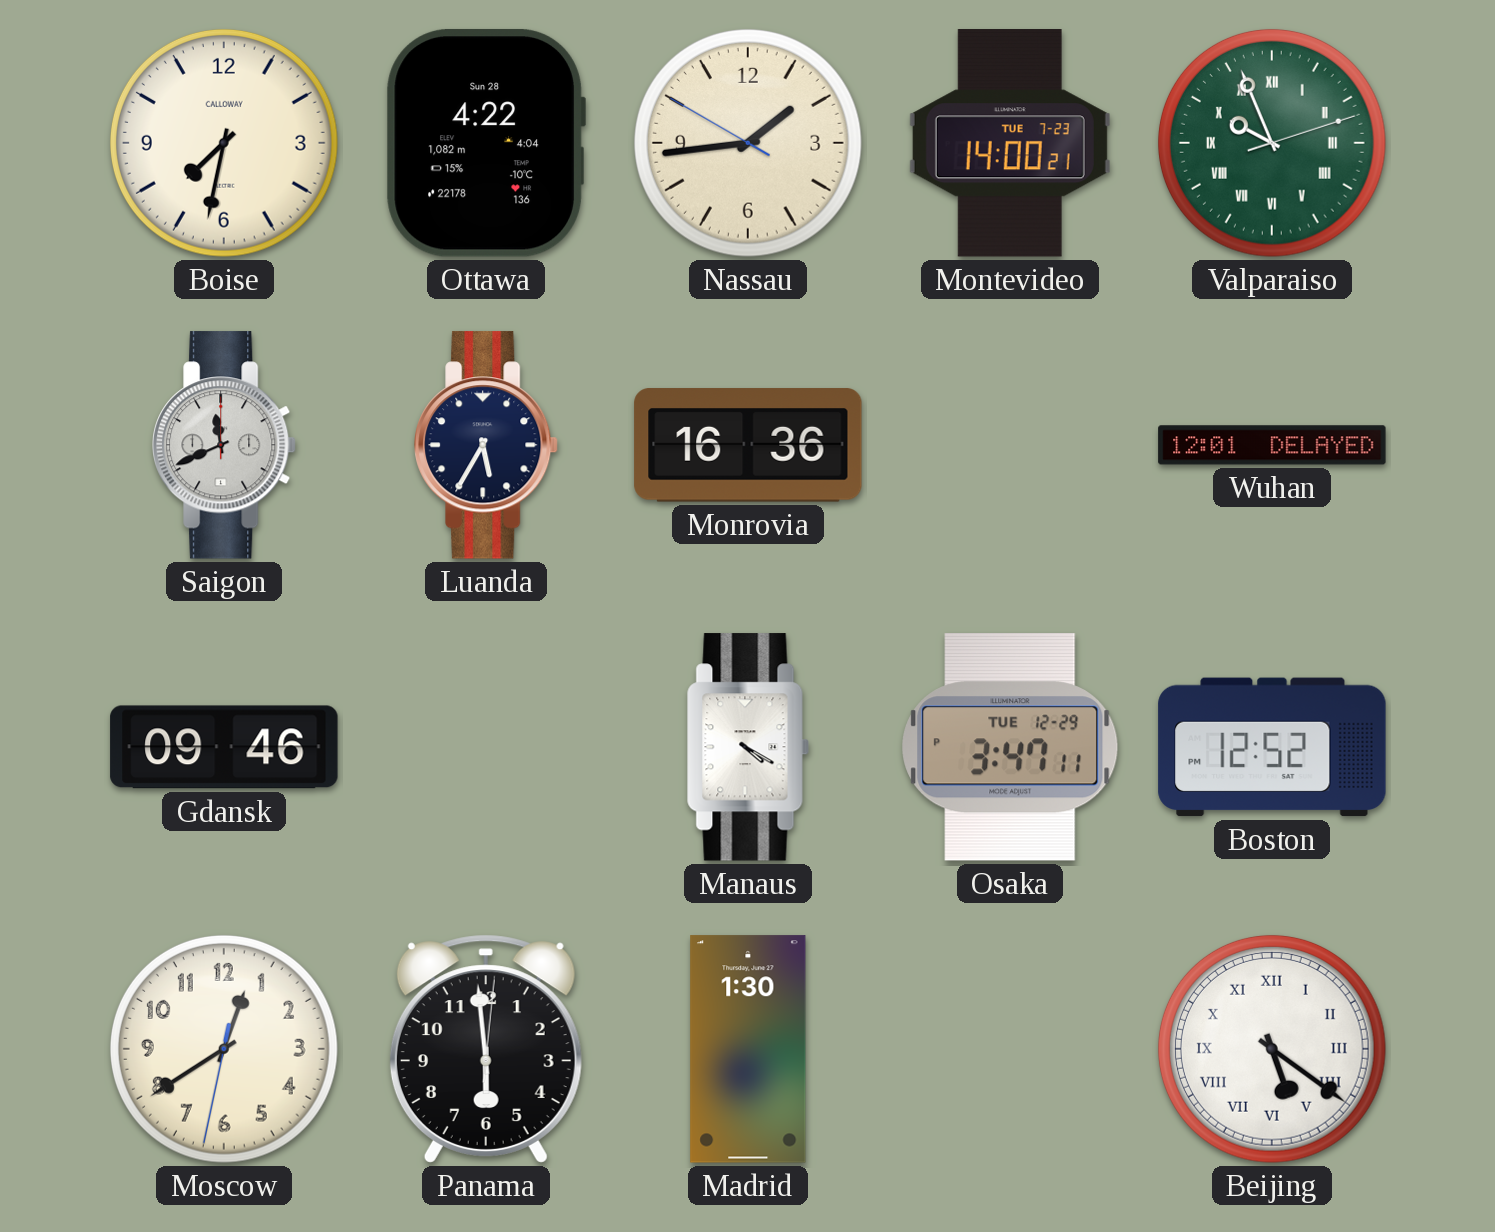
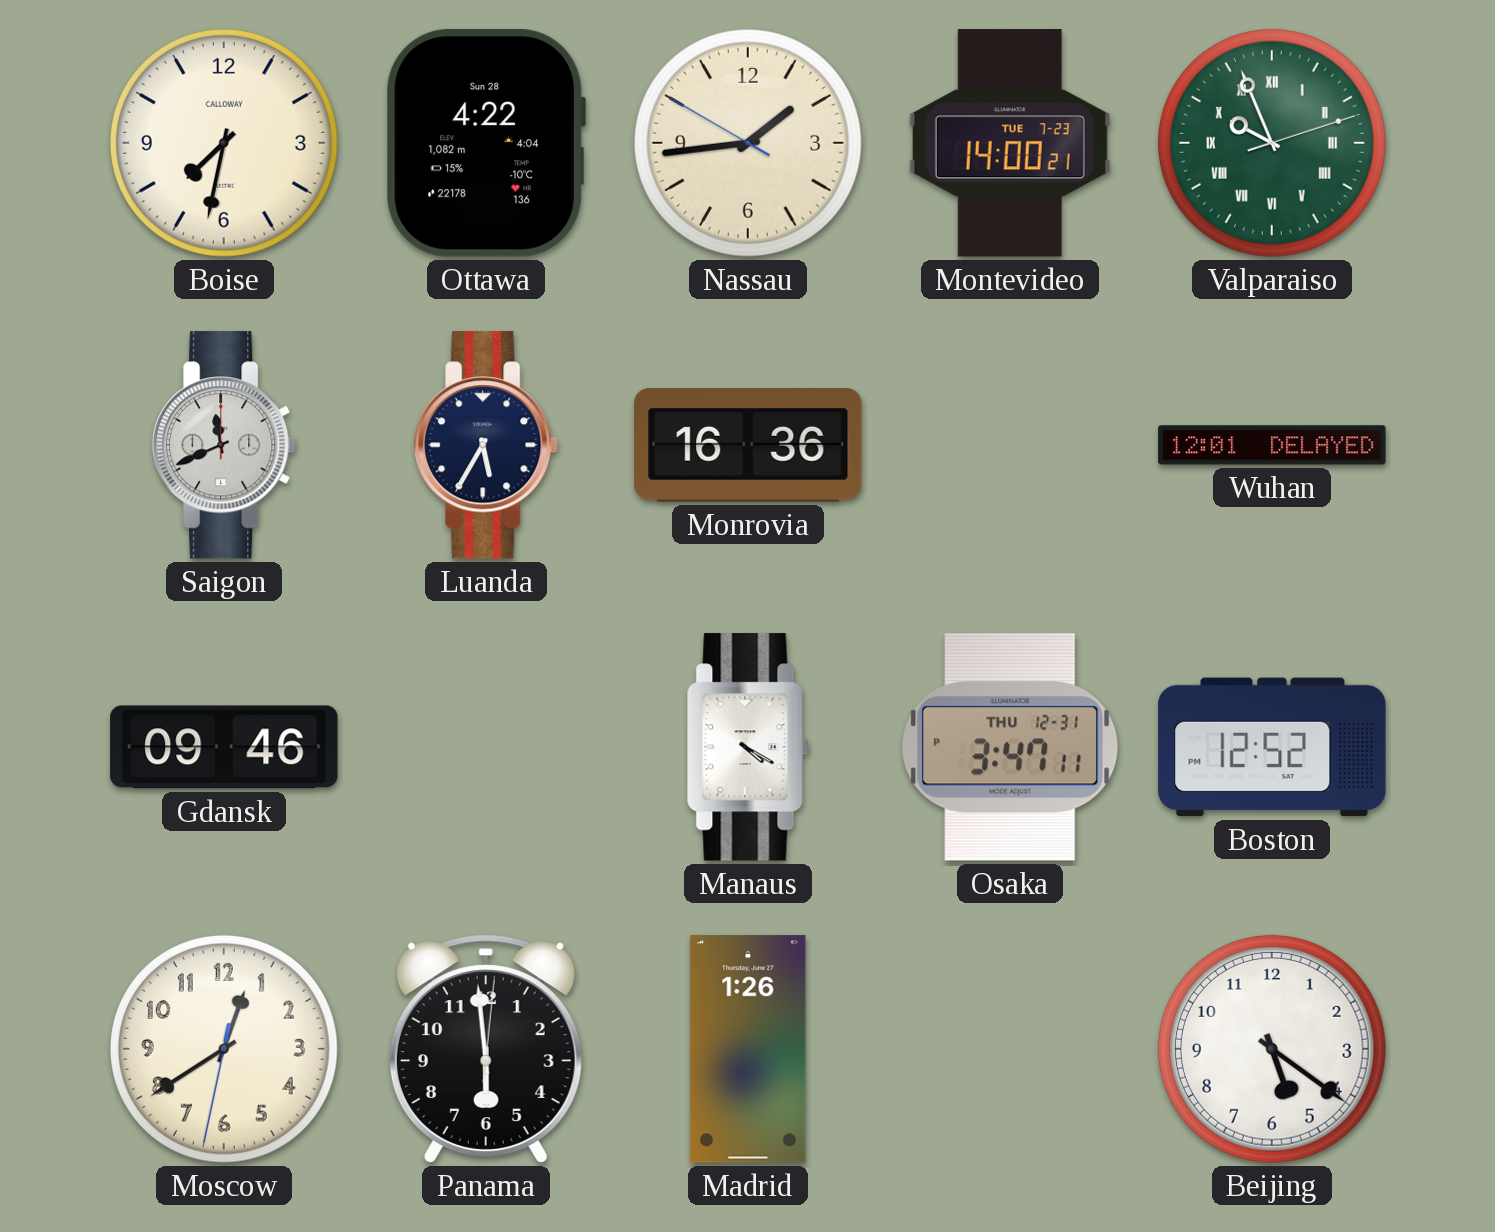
Osaka date: TUE 12-29 -> THU 12-31
Madrid: 1:30 -> 1:26
Beijing numerals: Roman -> Arabic
